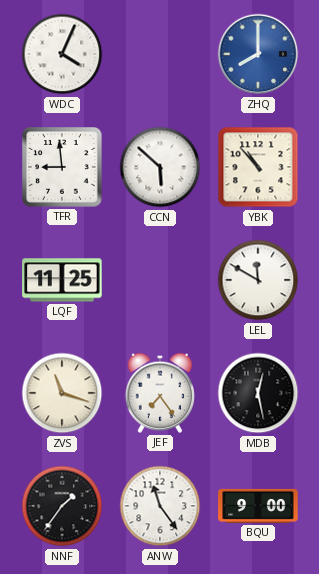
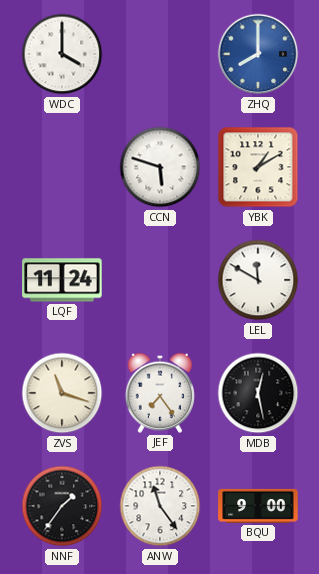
WDC: 4:04 -> 4:00
TFR: 8:59 -> none
CCN: 5:52 -> 5:48
YBK: 10:53 -> 1:10
LQF: 11:25 -> 11:24
